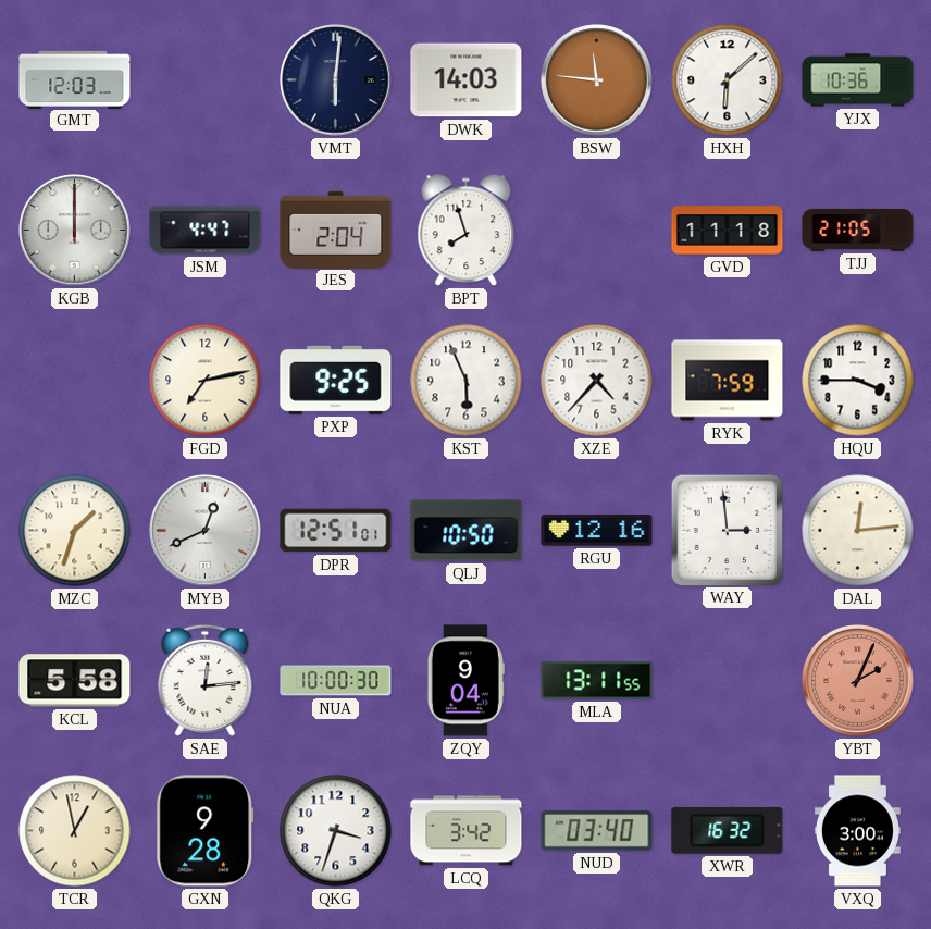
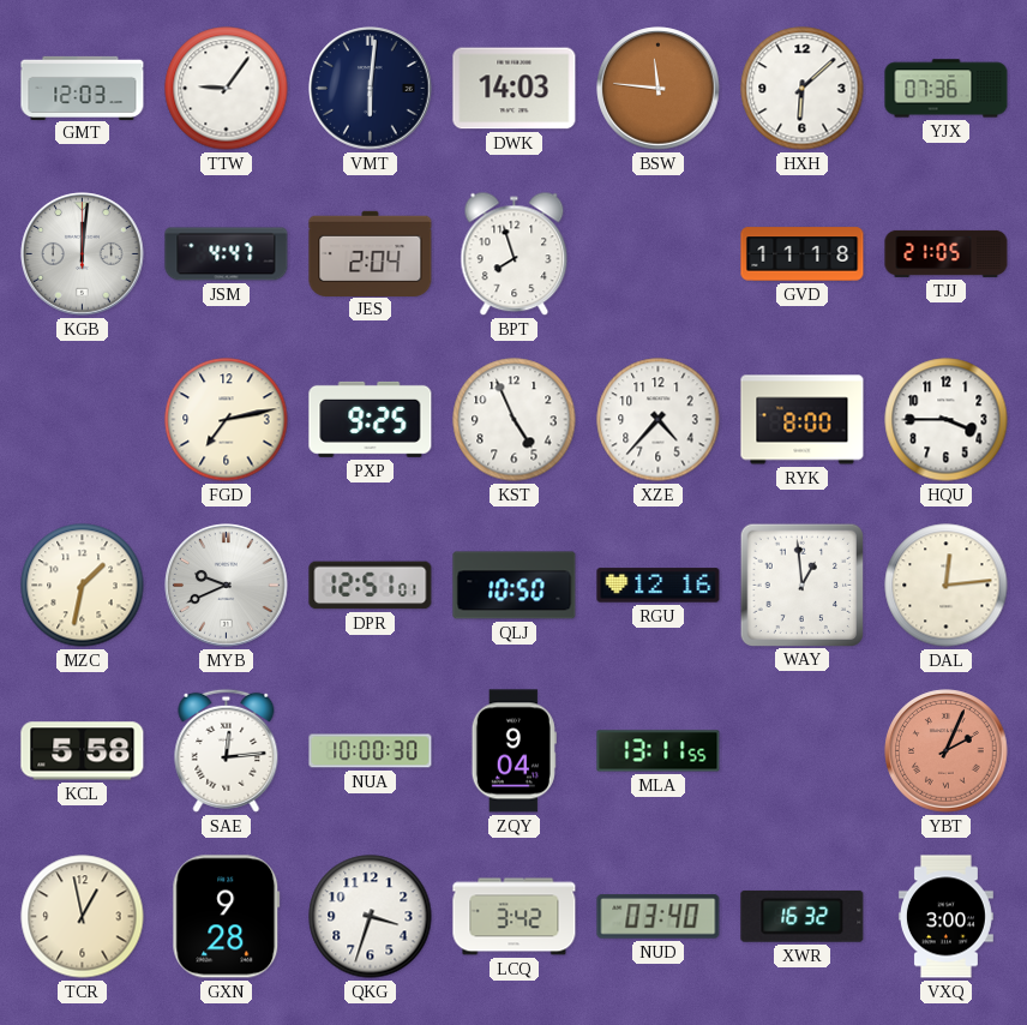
TTW: none -> 9:06
YJX: 10:36 -> 07:36
KGB: 12:00 -> 12:01
KST: 5:56 -> 4:56
RYK: 7:59 -> 8:00
MZC: 1:33 -> 1:32
MYB: 12:41 -> 9:41
WAY: 2:59 -> 12:59
